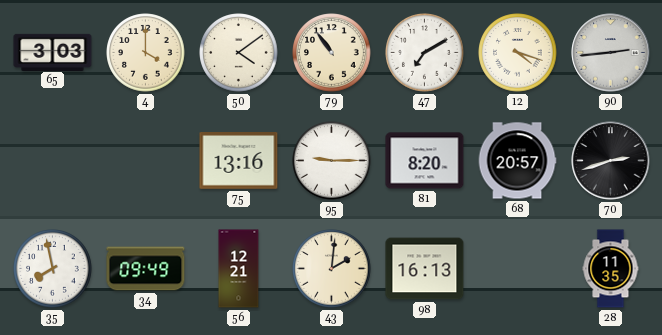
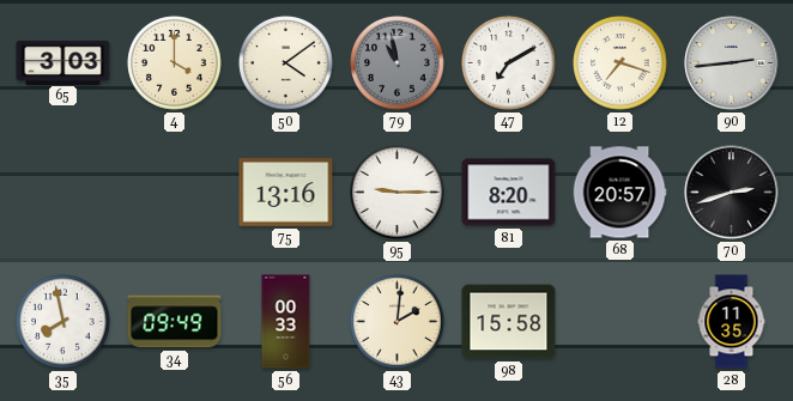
79: 10:54 -> 10:58
79 dial: cream -> grey
12: 4:18 -> 7:18
56: 12:21 -> 00:33
98: 16:13 -> 15:58
